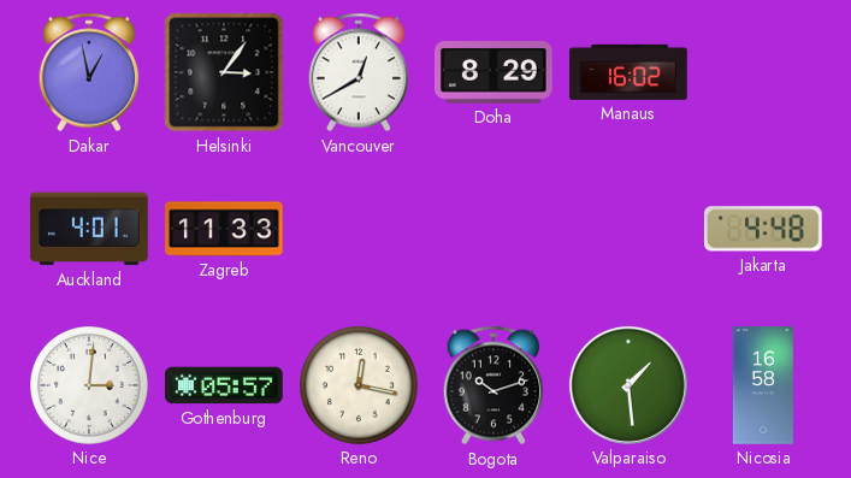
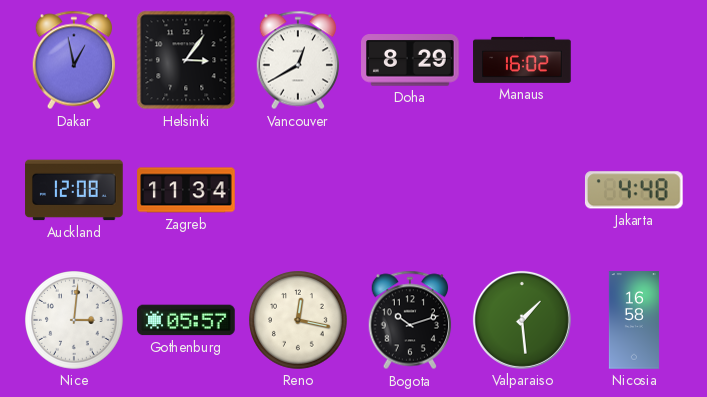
Auckland: 4:01 -> 12:08
Zagreb: 11:33 -> 11:34
